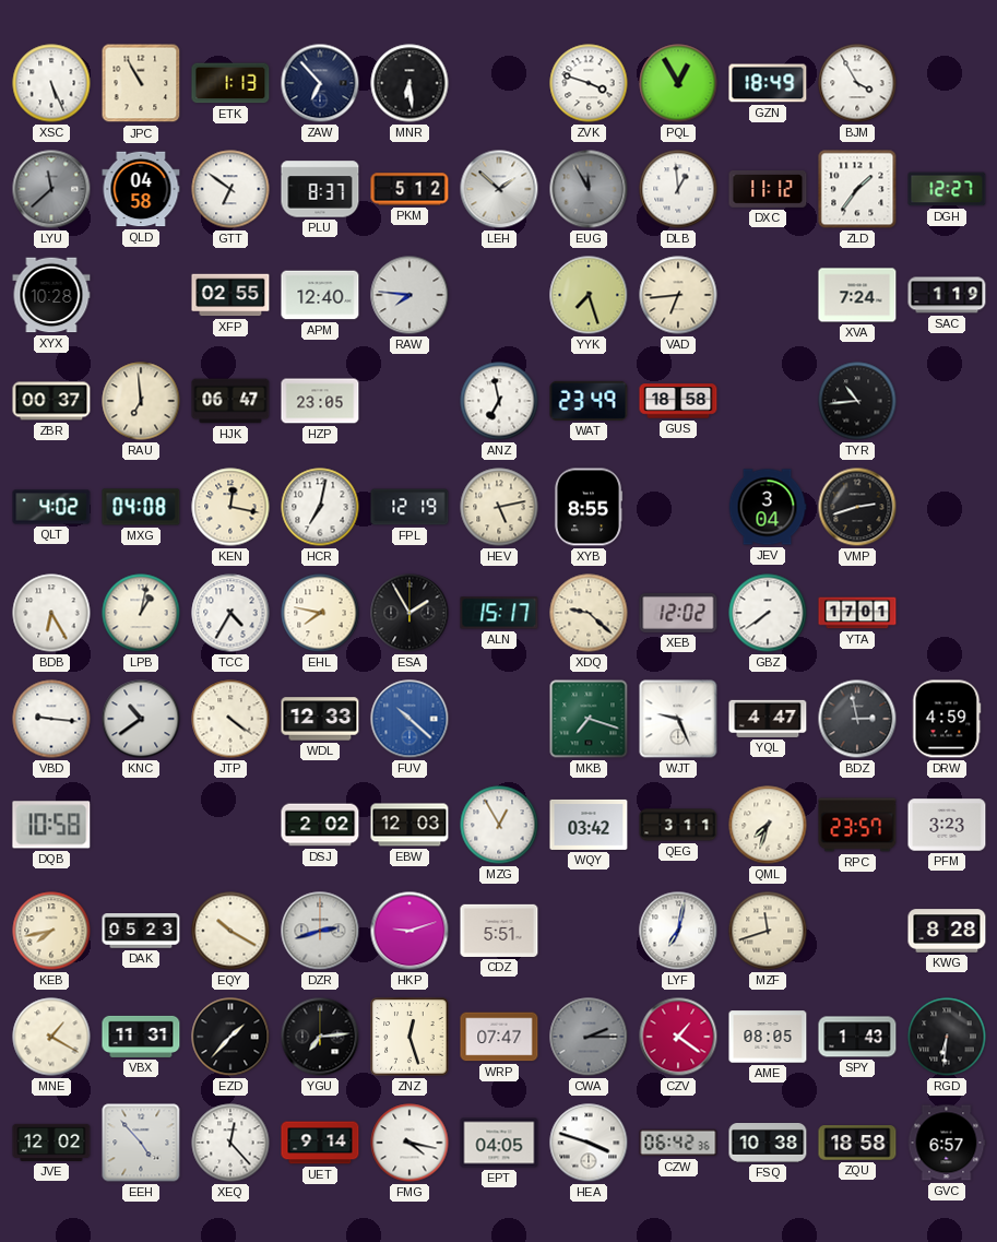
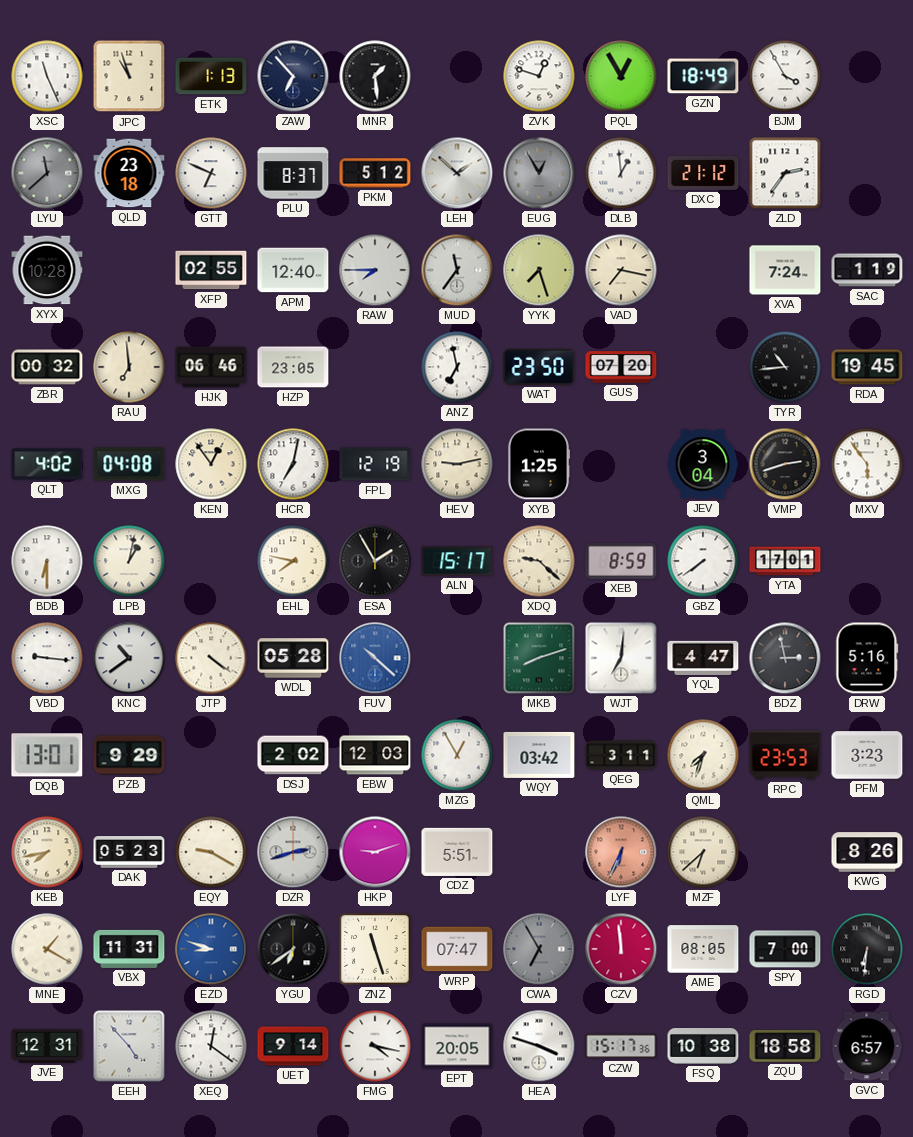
XSC: 5:26 -> 11:26
JPC: 10:55 -> 10:57
MNR: 6:29 -> 1:29
ZVK: 3:48 -> 12:48
QLD: 04:58 -> 23:18
GTT: 6:51 -> 6:49
EUG: 11:55 -> 12:55
DXC: 11:12 -> 21:12
ZLD: 1:36 -> 2:36
DGH: 12:27 -> none
RAW: 7:46 -> 7:45
MUD: none -> 11:36
VAD: 6:44 -> 7:17
ZBR: 00:37 -> 00:32
HJK: 06:47 -> 06:46
WAT: 23:49 -> 23:50
GUS: 18:58 -> 07:20
RDA: none -> 19:45
KEN: 12:17 -> 12:54
HEV: 5:13 -> 9:13
XYB: 8:55 -> 1:25
MXV: none -> 5:54
BDB: 6:25 -> 6:30
TCC: 4:35 -> none
XEB: 12:02 -> 8:59
WDL: 12:33 -> 05:28
MKB: 7:18 -> 8:12
WJT: 9:26 -> 7:01
DRW: 4:59 -> 5:16
DQB: 10:58 -> 13:01
PZB: none -> 9:29
RPC: 23:57 -> 23:53
EQY: 10:20 -> 9:20
LYF: 7:02 -> 6:34
LYF dial: white -> salmon
MZF: 11:42 -> 6:38
KWG: 8:28 -> 8:26
EZD: 1:37 -> 8:48
EZD dial: black -> blue
YGU: 7:14 -> 6:39
ZNZ: 12:27 -> 11:27
CWA: 2:15 -> 6:55
CZV: 1:21 -> 11:59
SPY: 1:43 -> 7:00
JVE: 12:02 -> 12:31
XEQ: 12:23 -> 12:21
EPT: 04:05 -> 20:05
CZW: 06:42 -> 15:17
